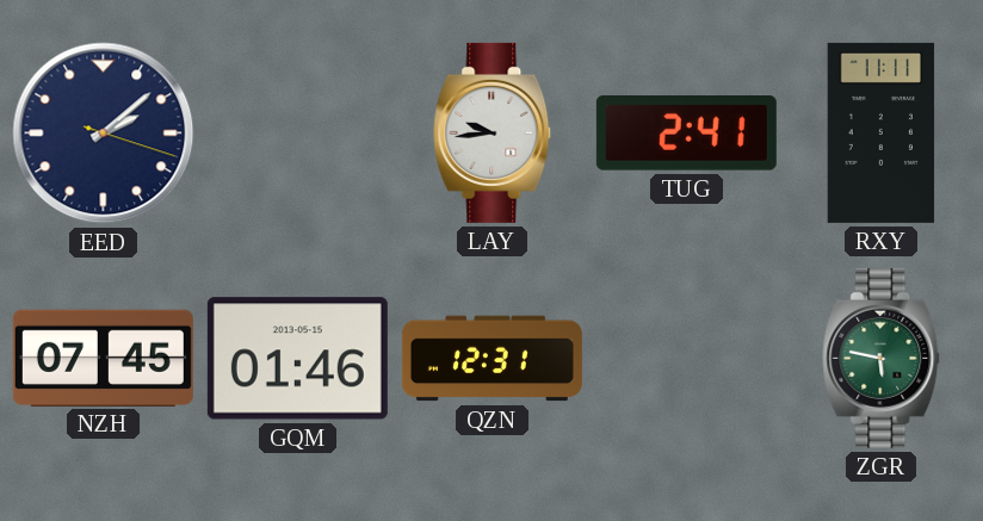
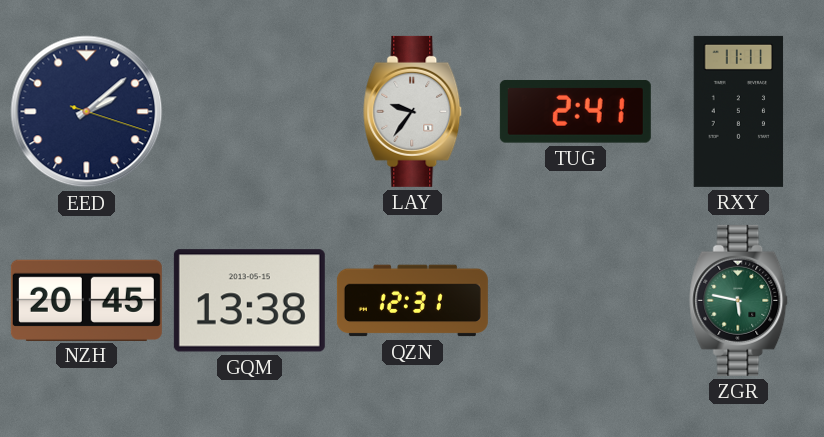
LAY: 9:44 -> 9:36
NZH: 07:45 -> 20:45
GQM: 01:46 -> 13:38
